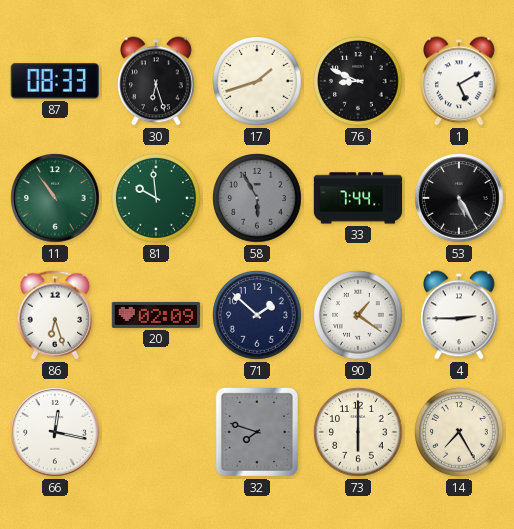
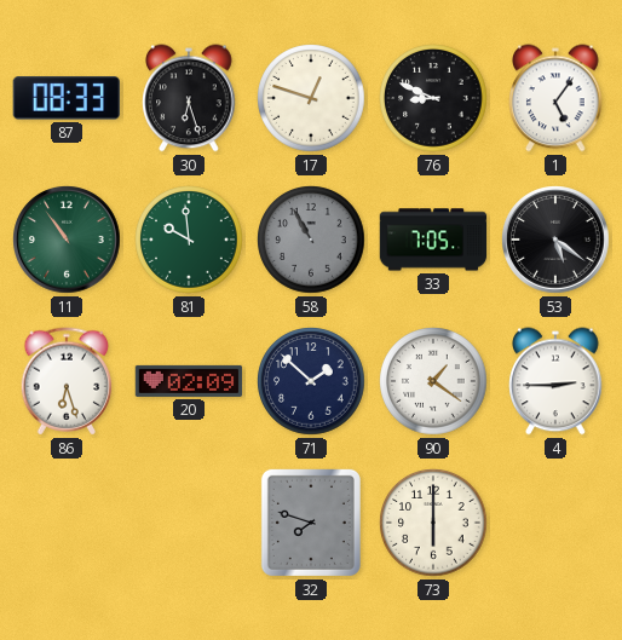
17: 1:42 -> 12:48
1: 5:10 -> 5:06
58: 5:55 -> 10:55
33: 7:44 -> 7:05
53: 5:25 -> 5:21
66: 12:17 -> none
14: 7:25 -> none
